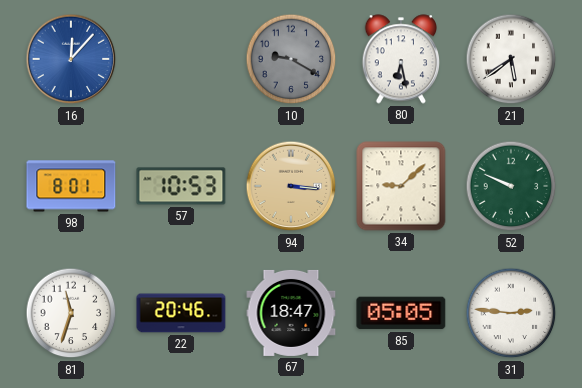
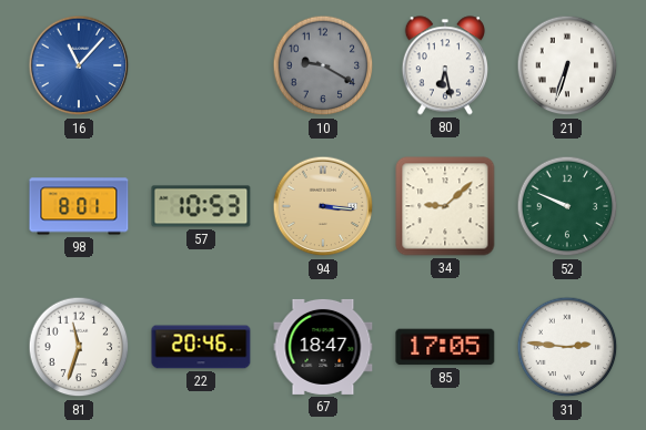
16: 12:07 -> 11:07
21: 5:39 -> 6:33
85: 05:05 -> 17:05
